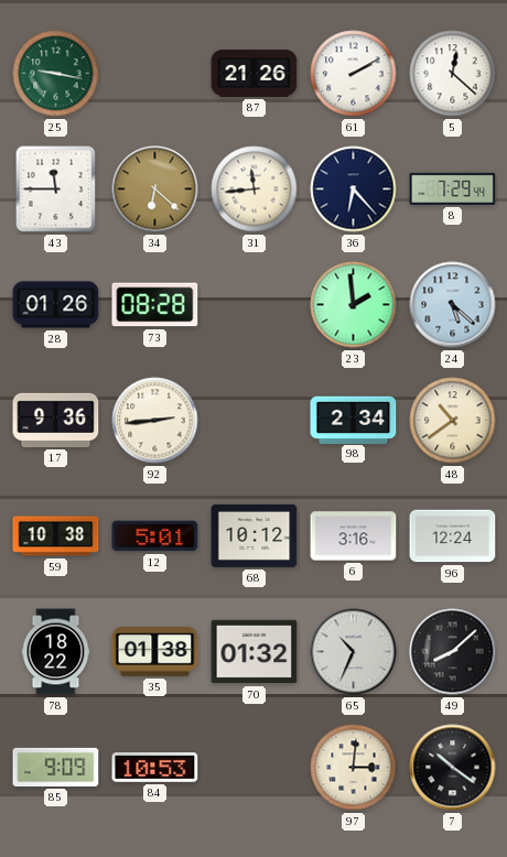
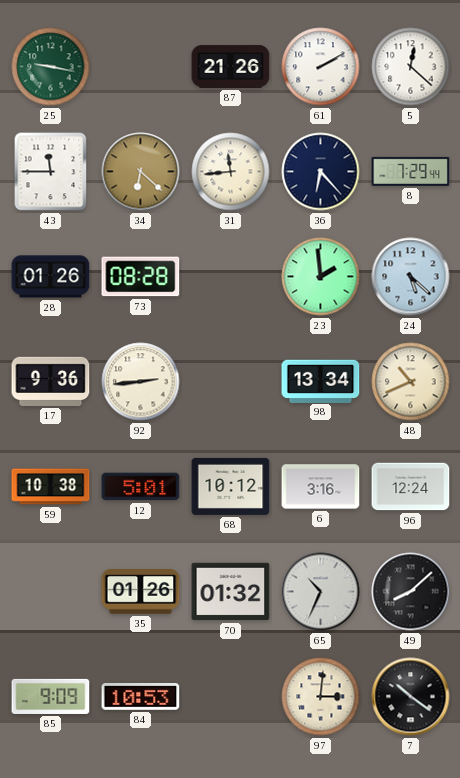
98: 2:34 -> 13:34
48: 10:39 -> 10:41
78: 18:22 -> none
35: 01:38 -> 01:26
